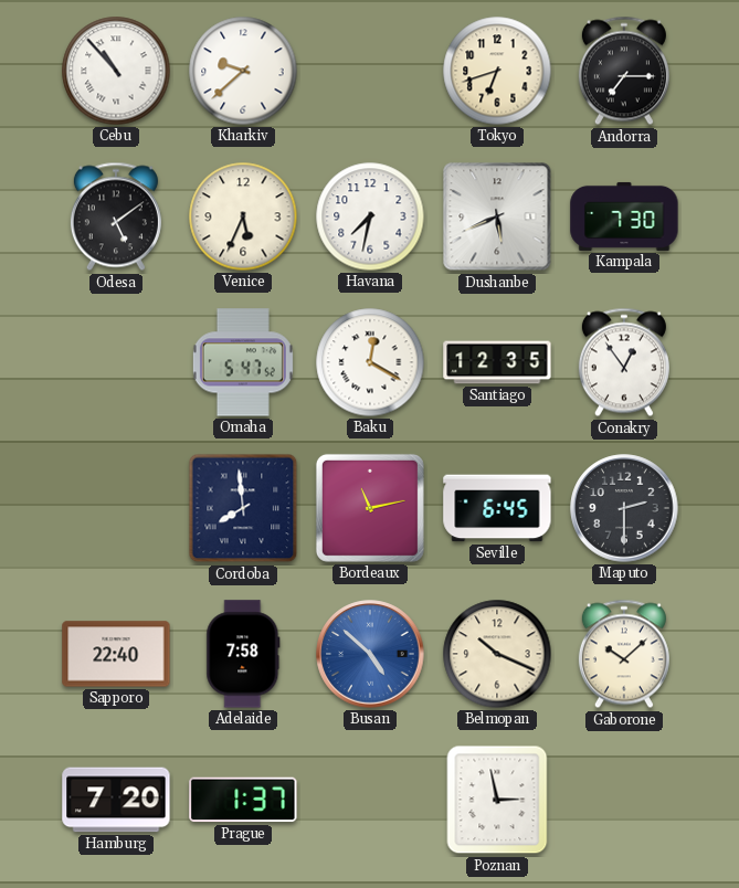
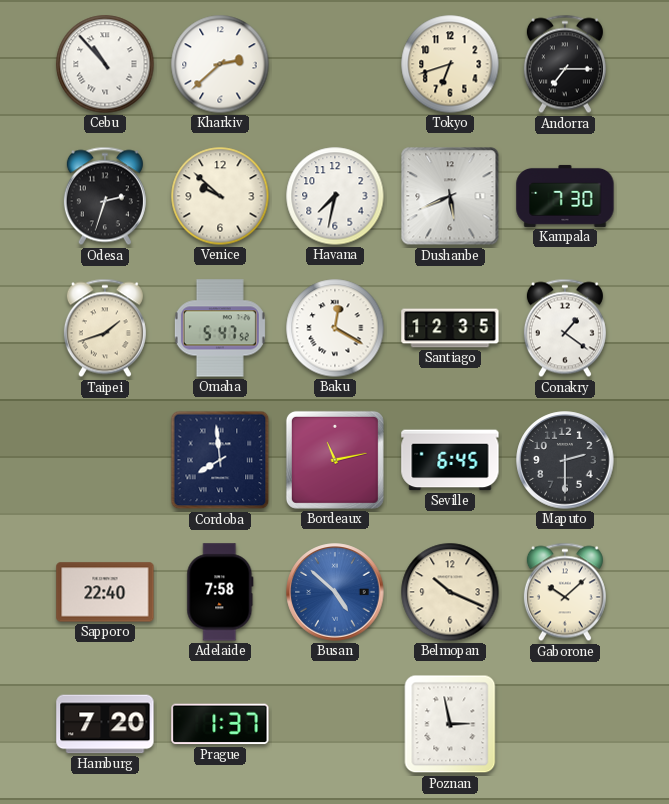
Kharkiv: 9:38 -> 2:38
Odesa: 5:09 -> 2:33
Venice: 5:34 -> 9:52
Taipei: none -> 1:42
Conakry: 12:54 -> 1:21
